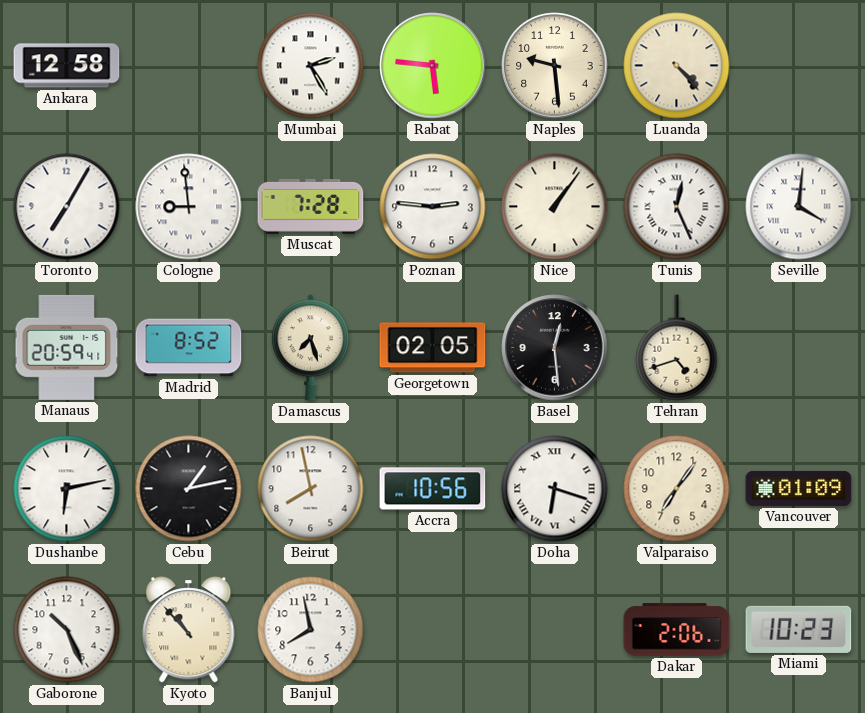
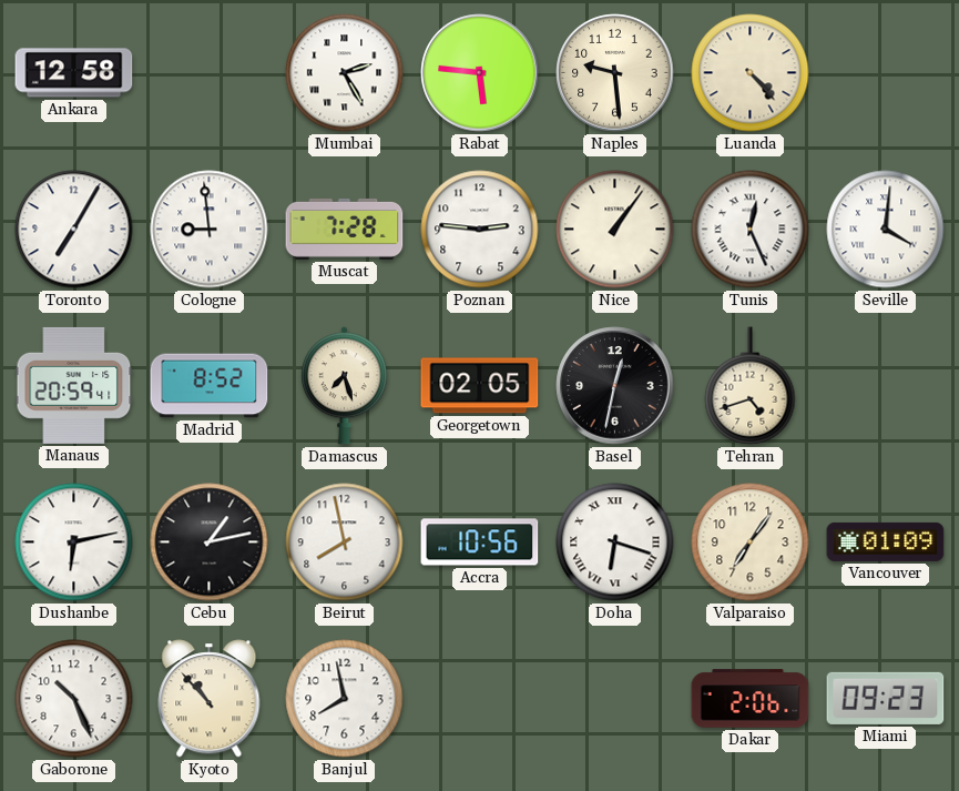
Basel: 12:29 -> 12:32
Miami: 10:23 -> 09:23
